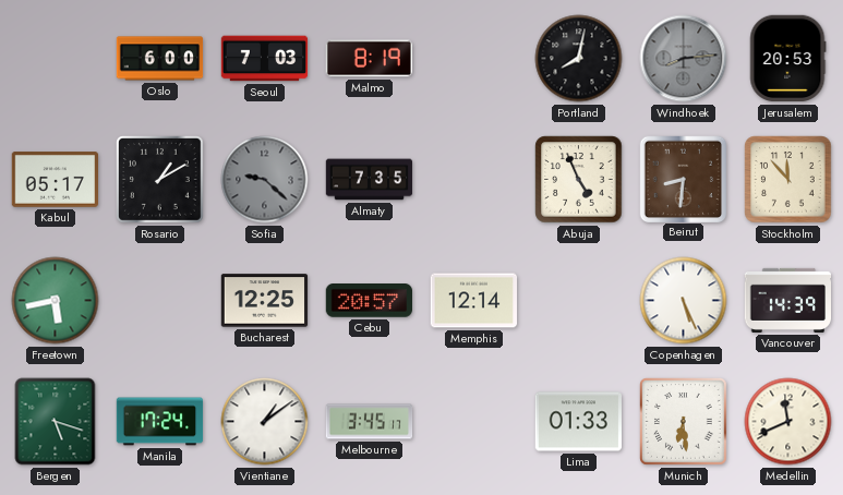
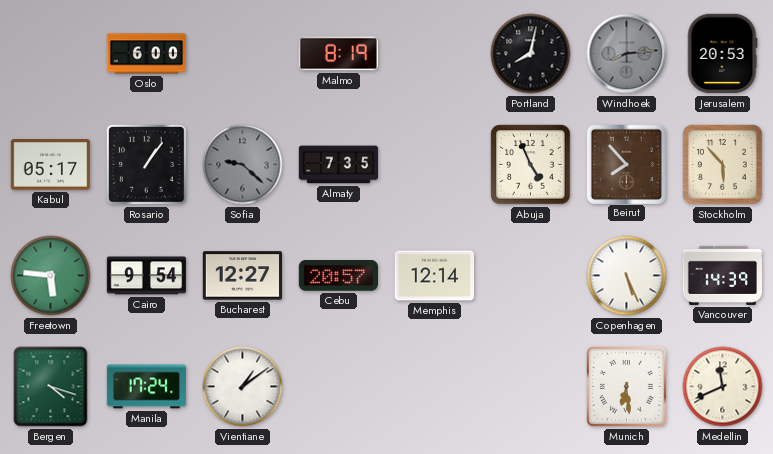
Seoul: 7:03 -> none
Rosario: 1:10 -> 1:06
Beirut: 8:31 -> 7:53
Stockholm: 11:53 -> 5:53
Freetown: 5:43 -> 5:46
Cairo: none -> 9:54
Bucharest: 12:25 -> 12:27
Bergen: 5:18 -> 4:18
Melbourne: 3:45 -> none
Lima: 01:33 -> none
